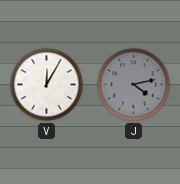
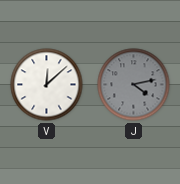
V: 12:05 -> 12:08
